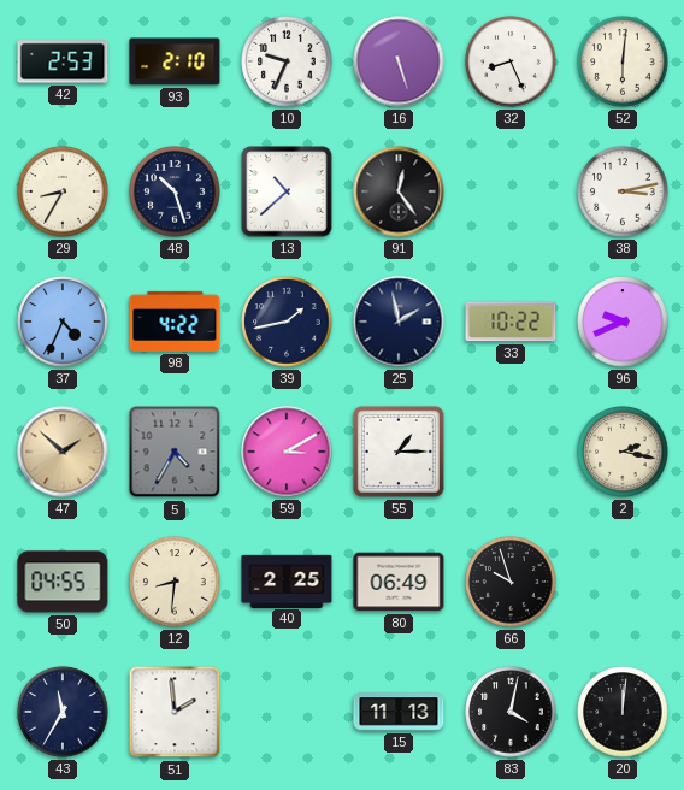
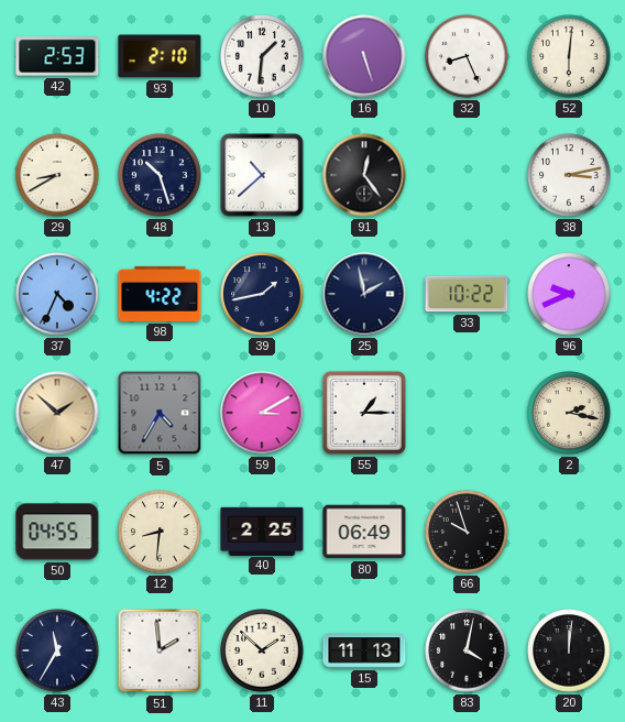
10: 9:34 -> 1:31
29: 8:35 -> 8:40
11: none -> 1:52
